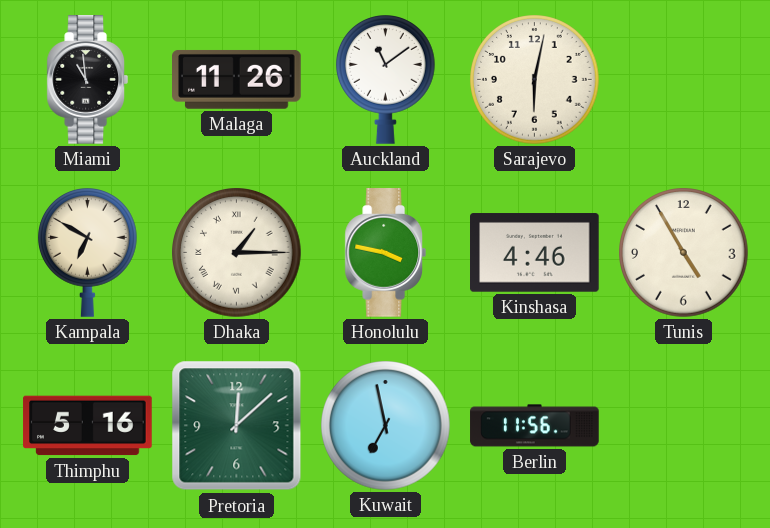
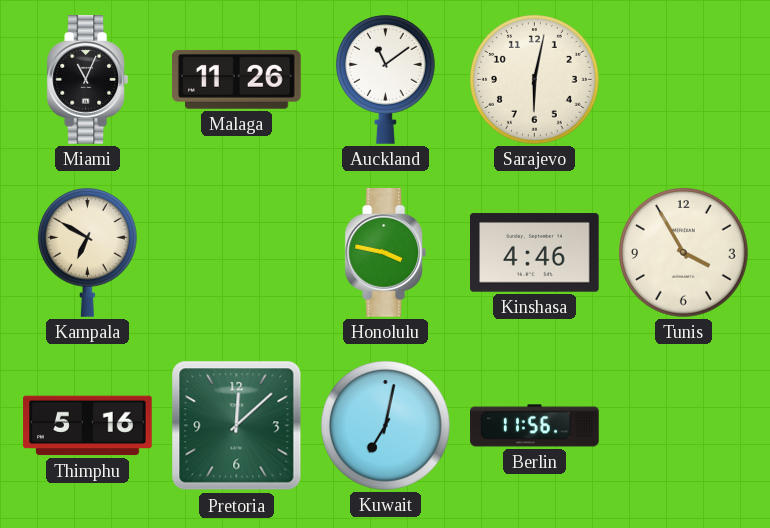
Miami: 10:59 -> 11:04
Dhaka: 1:15 -> none
Tunis: 4:55 -> 3:55
Kuwait: 6:58 -> 7:02
